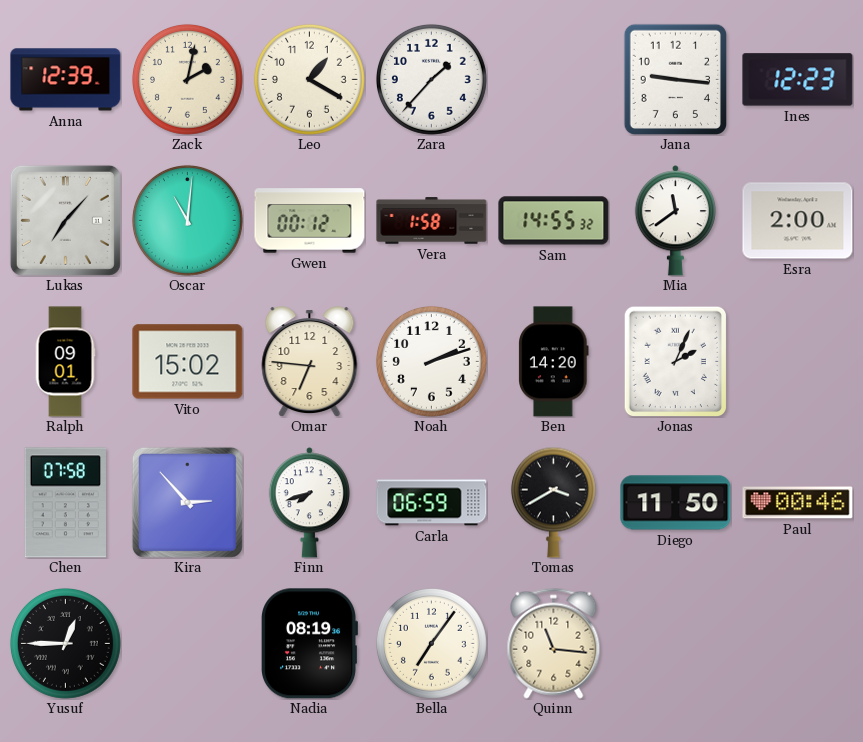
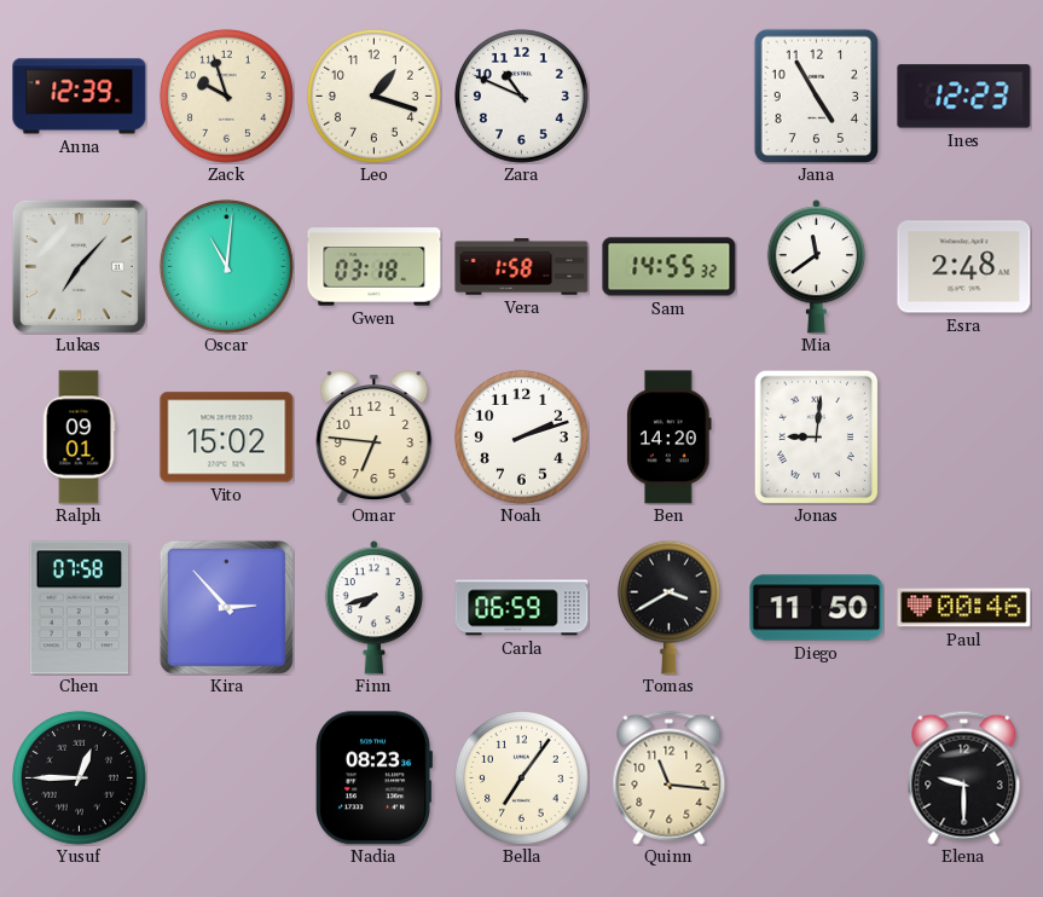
Zack: 2:02 -> 9:57
Leo: 1:20 -> 1:18
Zara: 1:37 -> 10:49
Jana: 9:16 -> 4:55
Gwen: 00:12 -> 03:18
Esra: 2:00 -> 2:48
Jonas: 2:04 -> 9:01
Nadia: 08:19 -> 08:23
Elena: none -> 9:30
